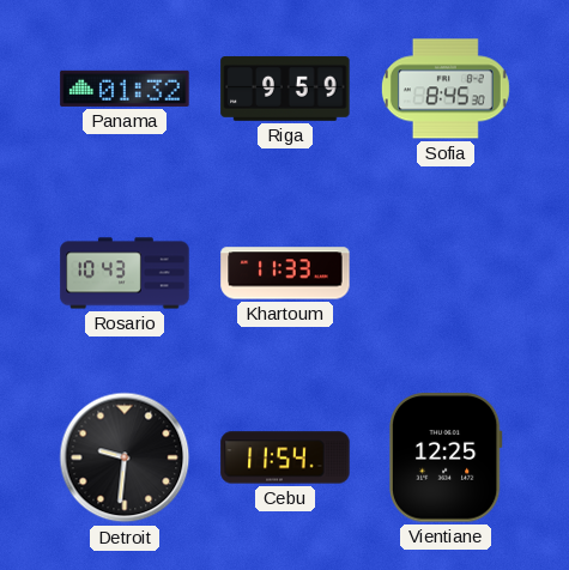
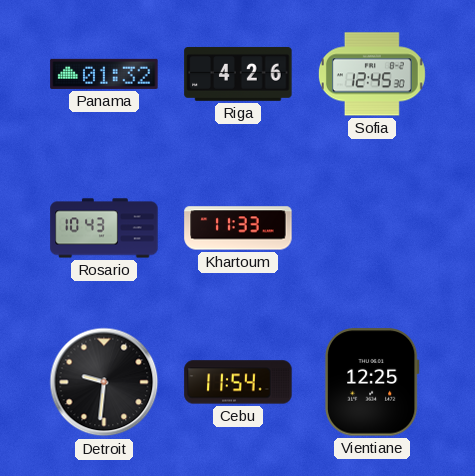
Riga: 9:59 -> 4:26
Sofia: 8:45 -> 12:45
